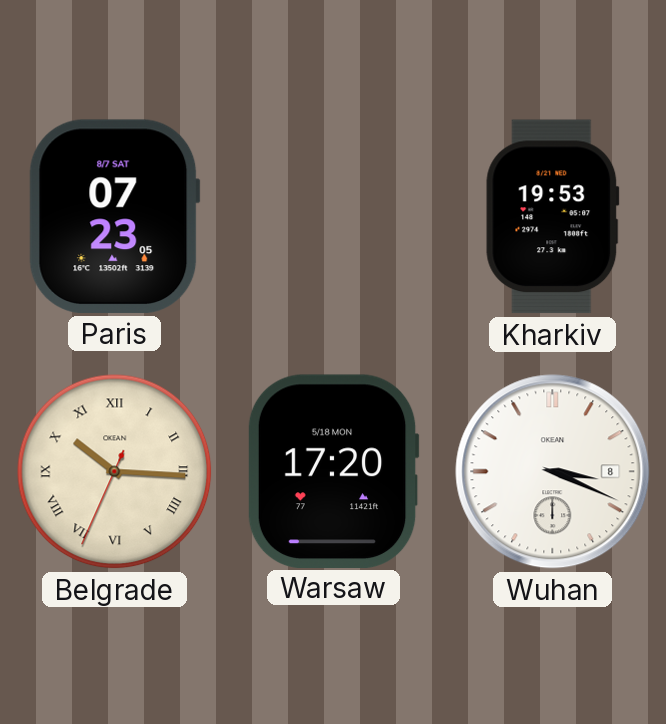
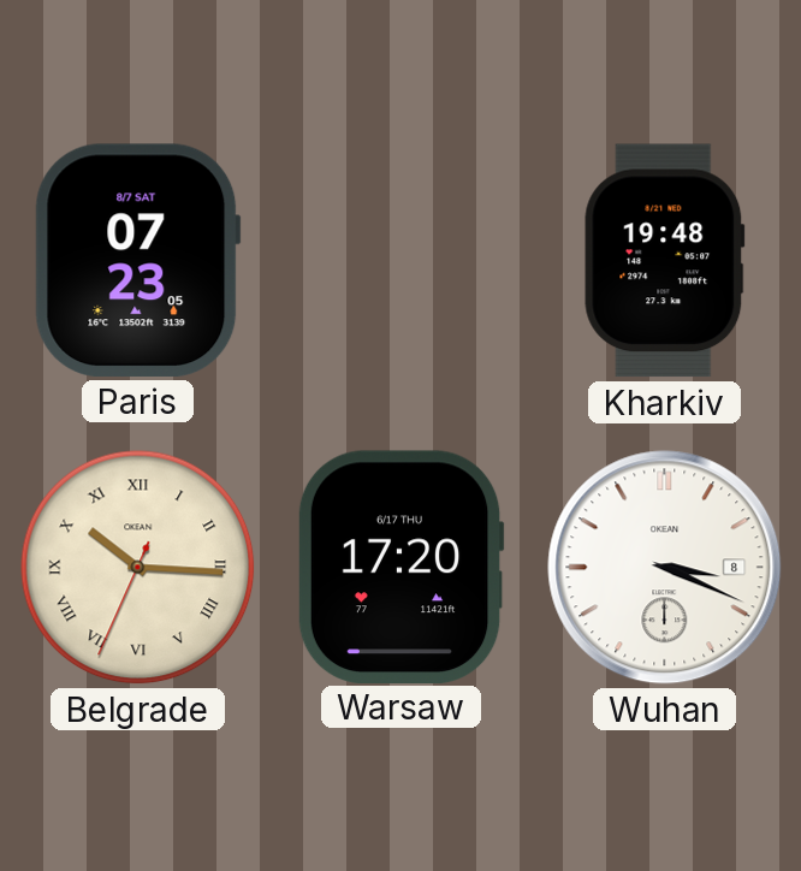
Kharkiv: 19:53 -> 19:48
Warsaw date: 5/18 MON -> 6/17 THU
